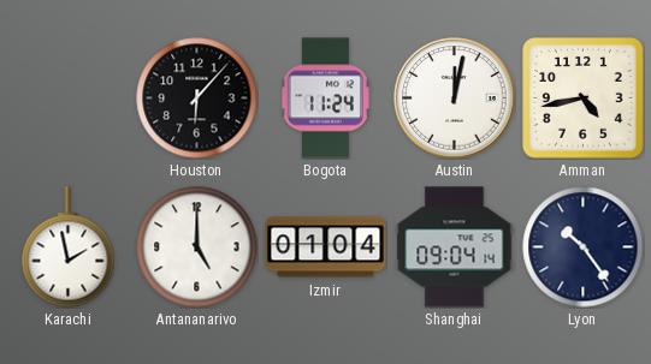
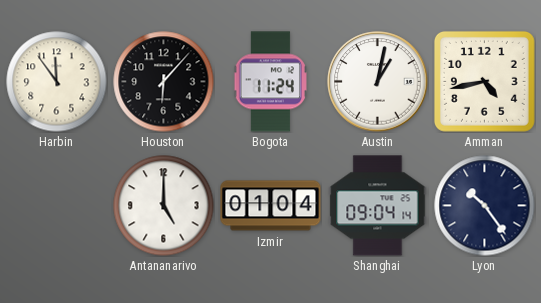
Harbin: none -> 11:54
Austin: 12:02 -> 1:02
Karachi: 1:58 -> none
